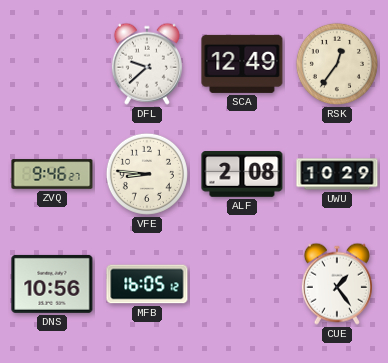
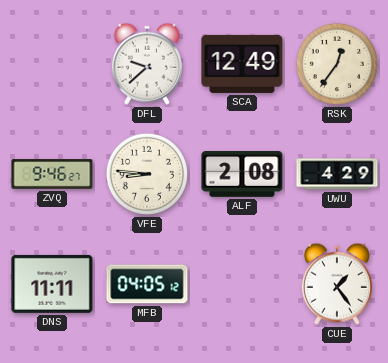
UWU: 10:29 -> 4:29
DNS: 10:56 -> 11:11
MFB: 16:05 -> 04:05
